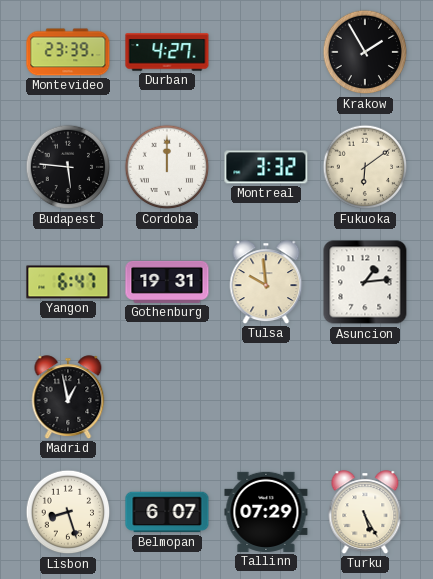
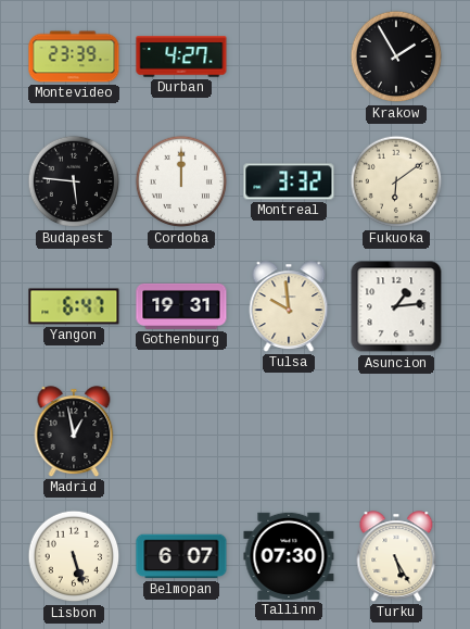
Lisbon: 8:27 -> 5:27
Tallinn: 07:29 -> 07:30
